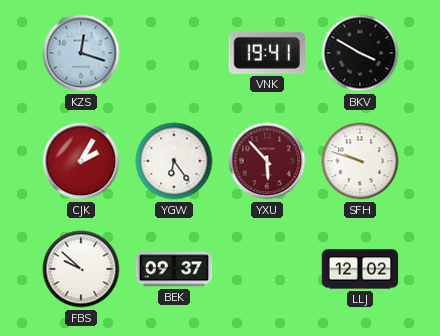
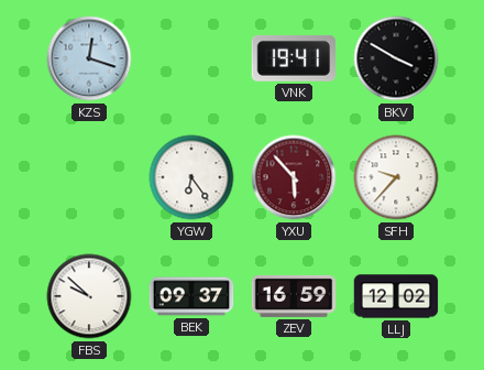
CJK: 2:05 -> none
SFH: 9:48 -> 9:37
ZEV: none -> 16:59
